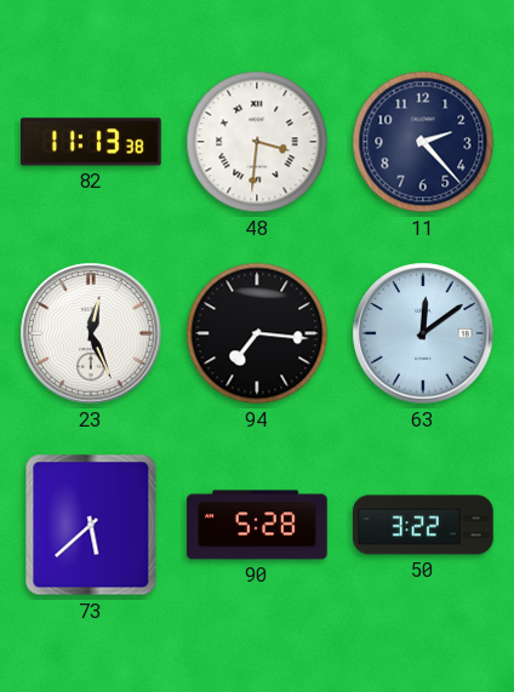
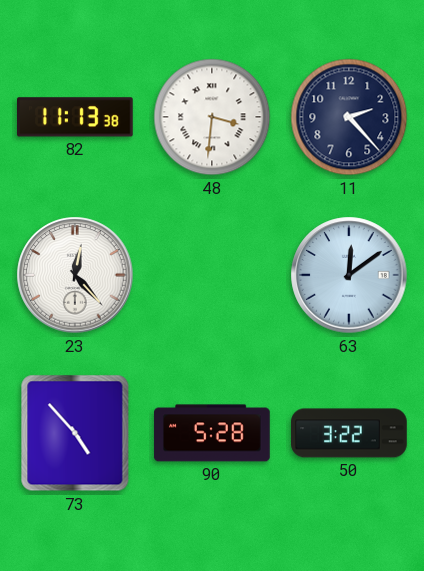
23: 12:26 -> 12:23
94: 7:16 -> none
73: 5:38 -> 4:53
